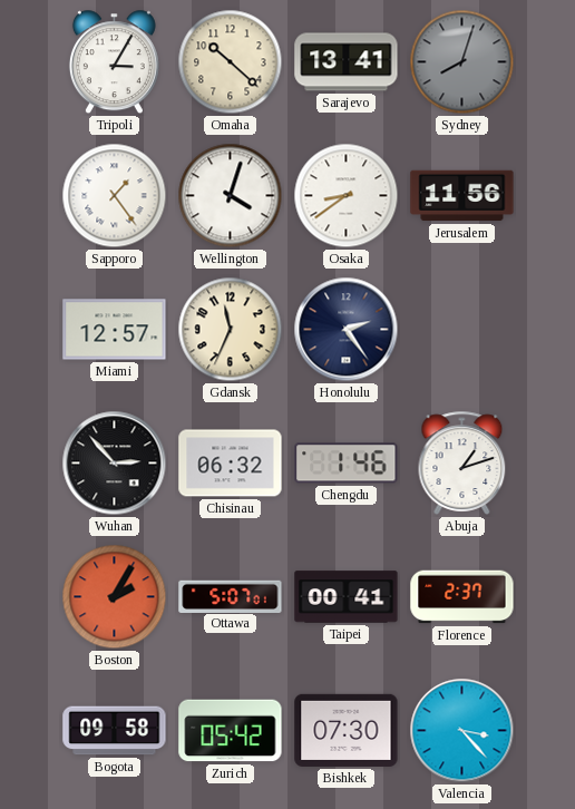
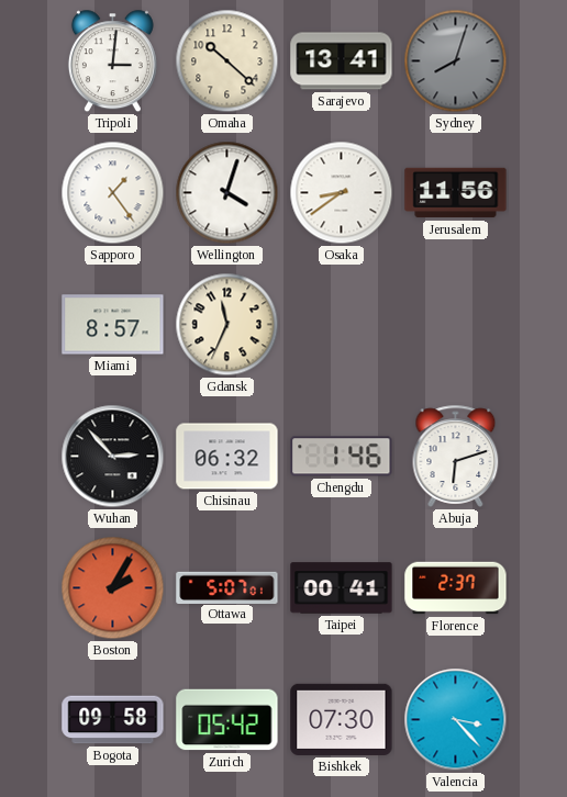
Tripoli: 3:05 -> 3:01
Miami: 12:57 -> 8:57
Honolulu: 2:24 -> none
Abuja: 1:12 -> 6:12
